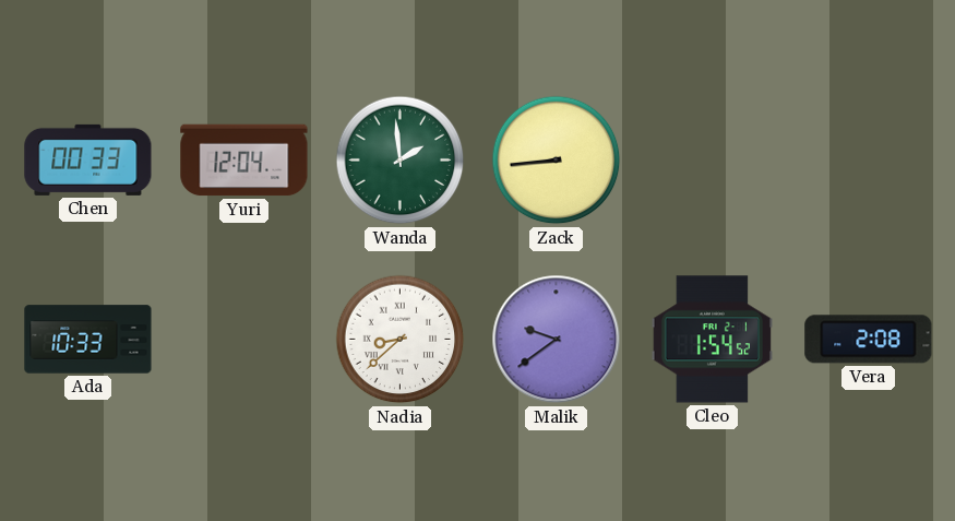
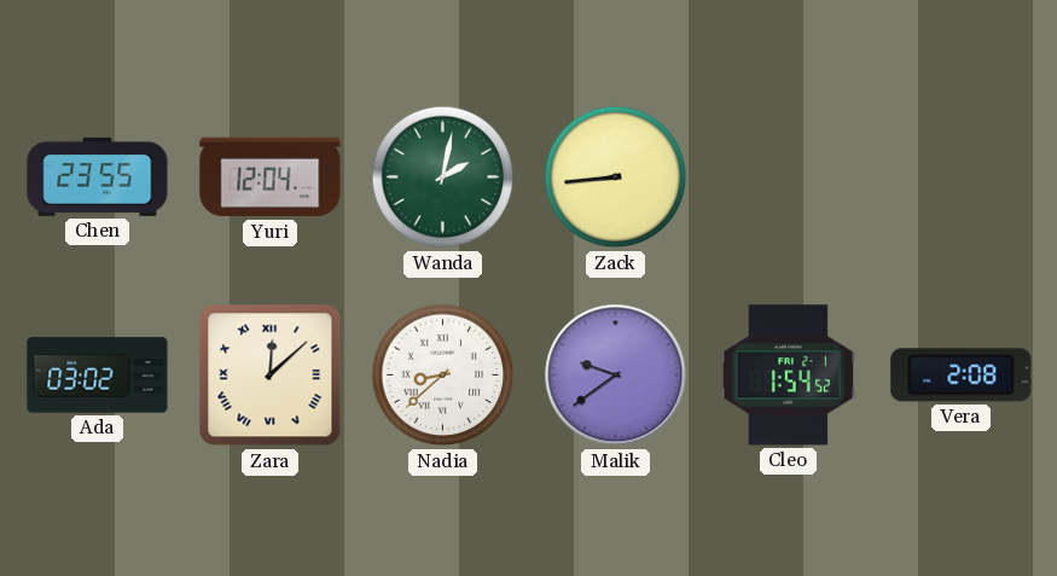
Chen: 00:33 -> 23:55
Wanda: 1:59 -> 2:02
Ada: 10:33 -> 03:02
Zara: none -> 12:08
